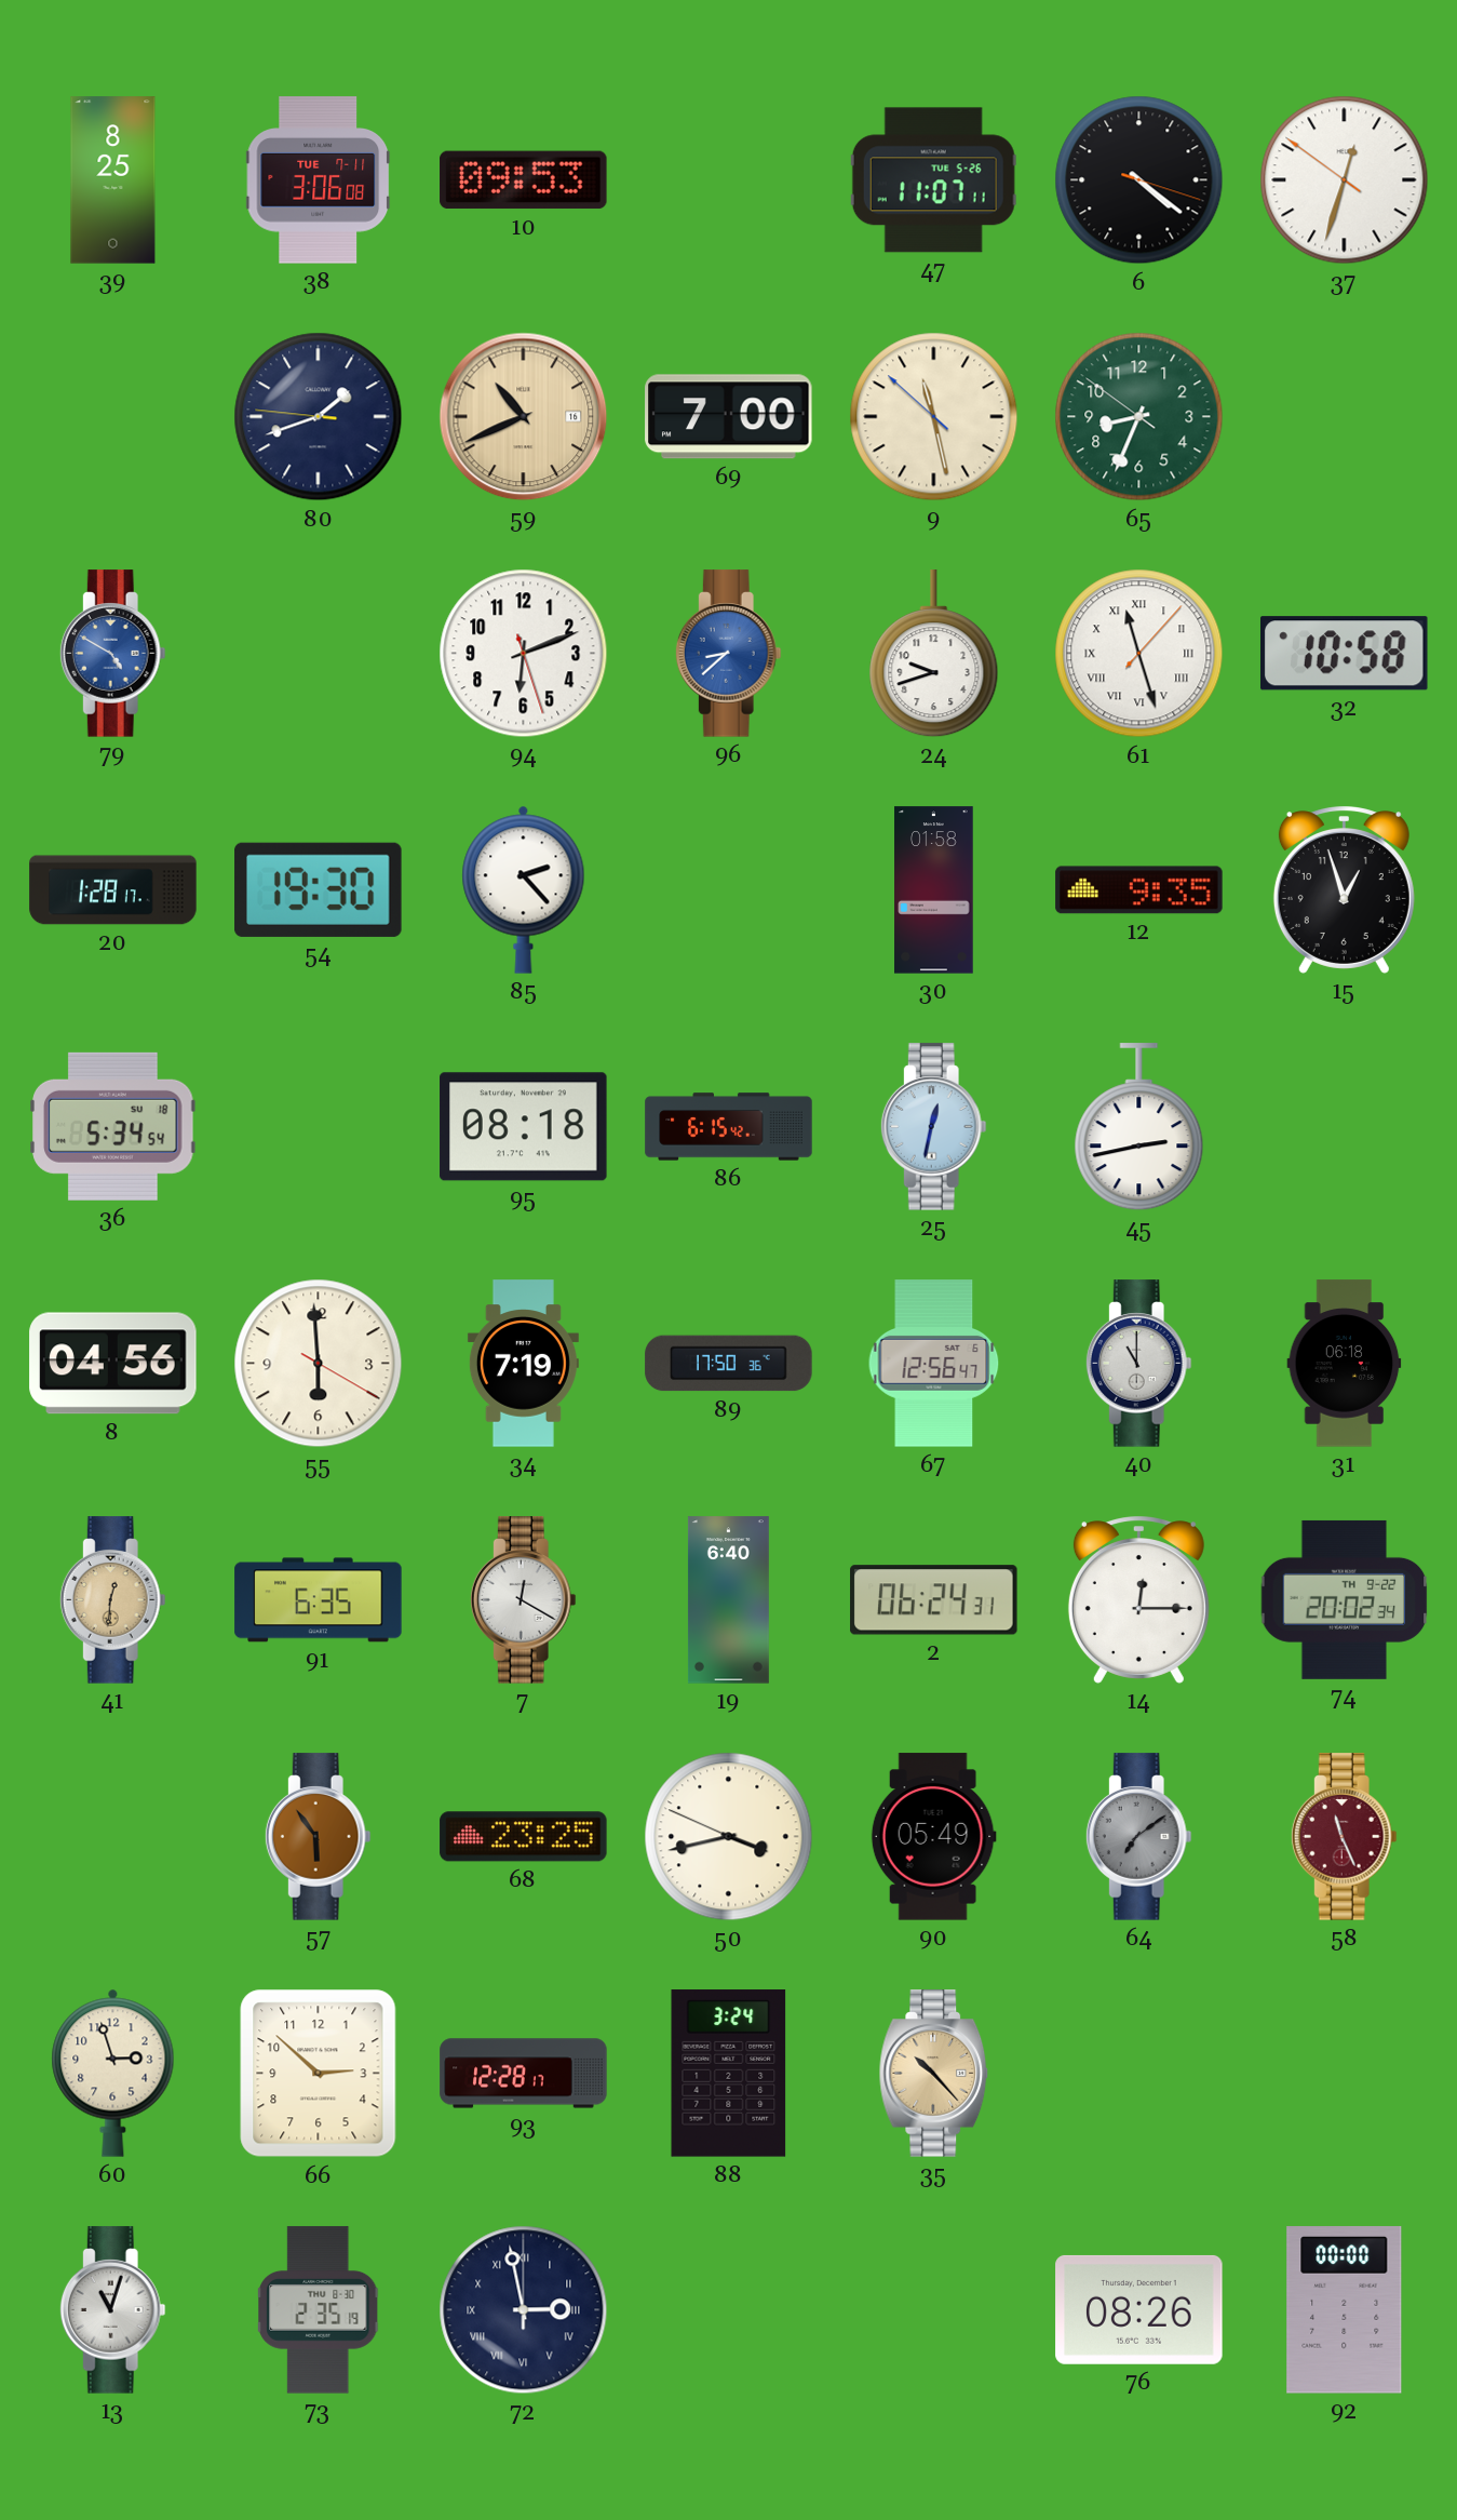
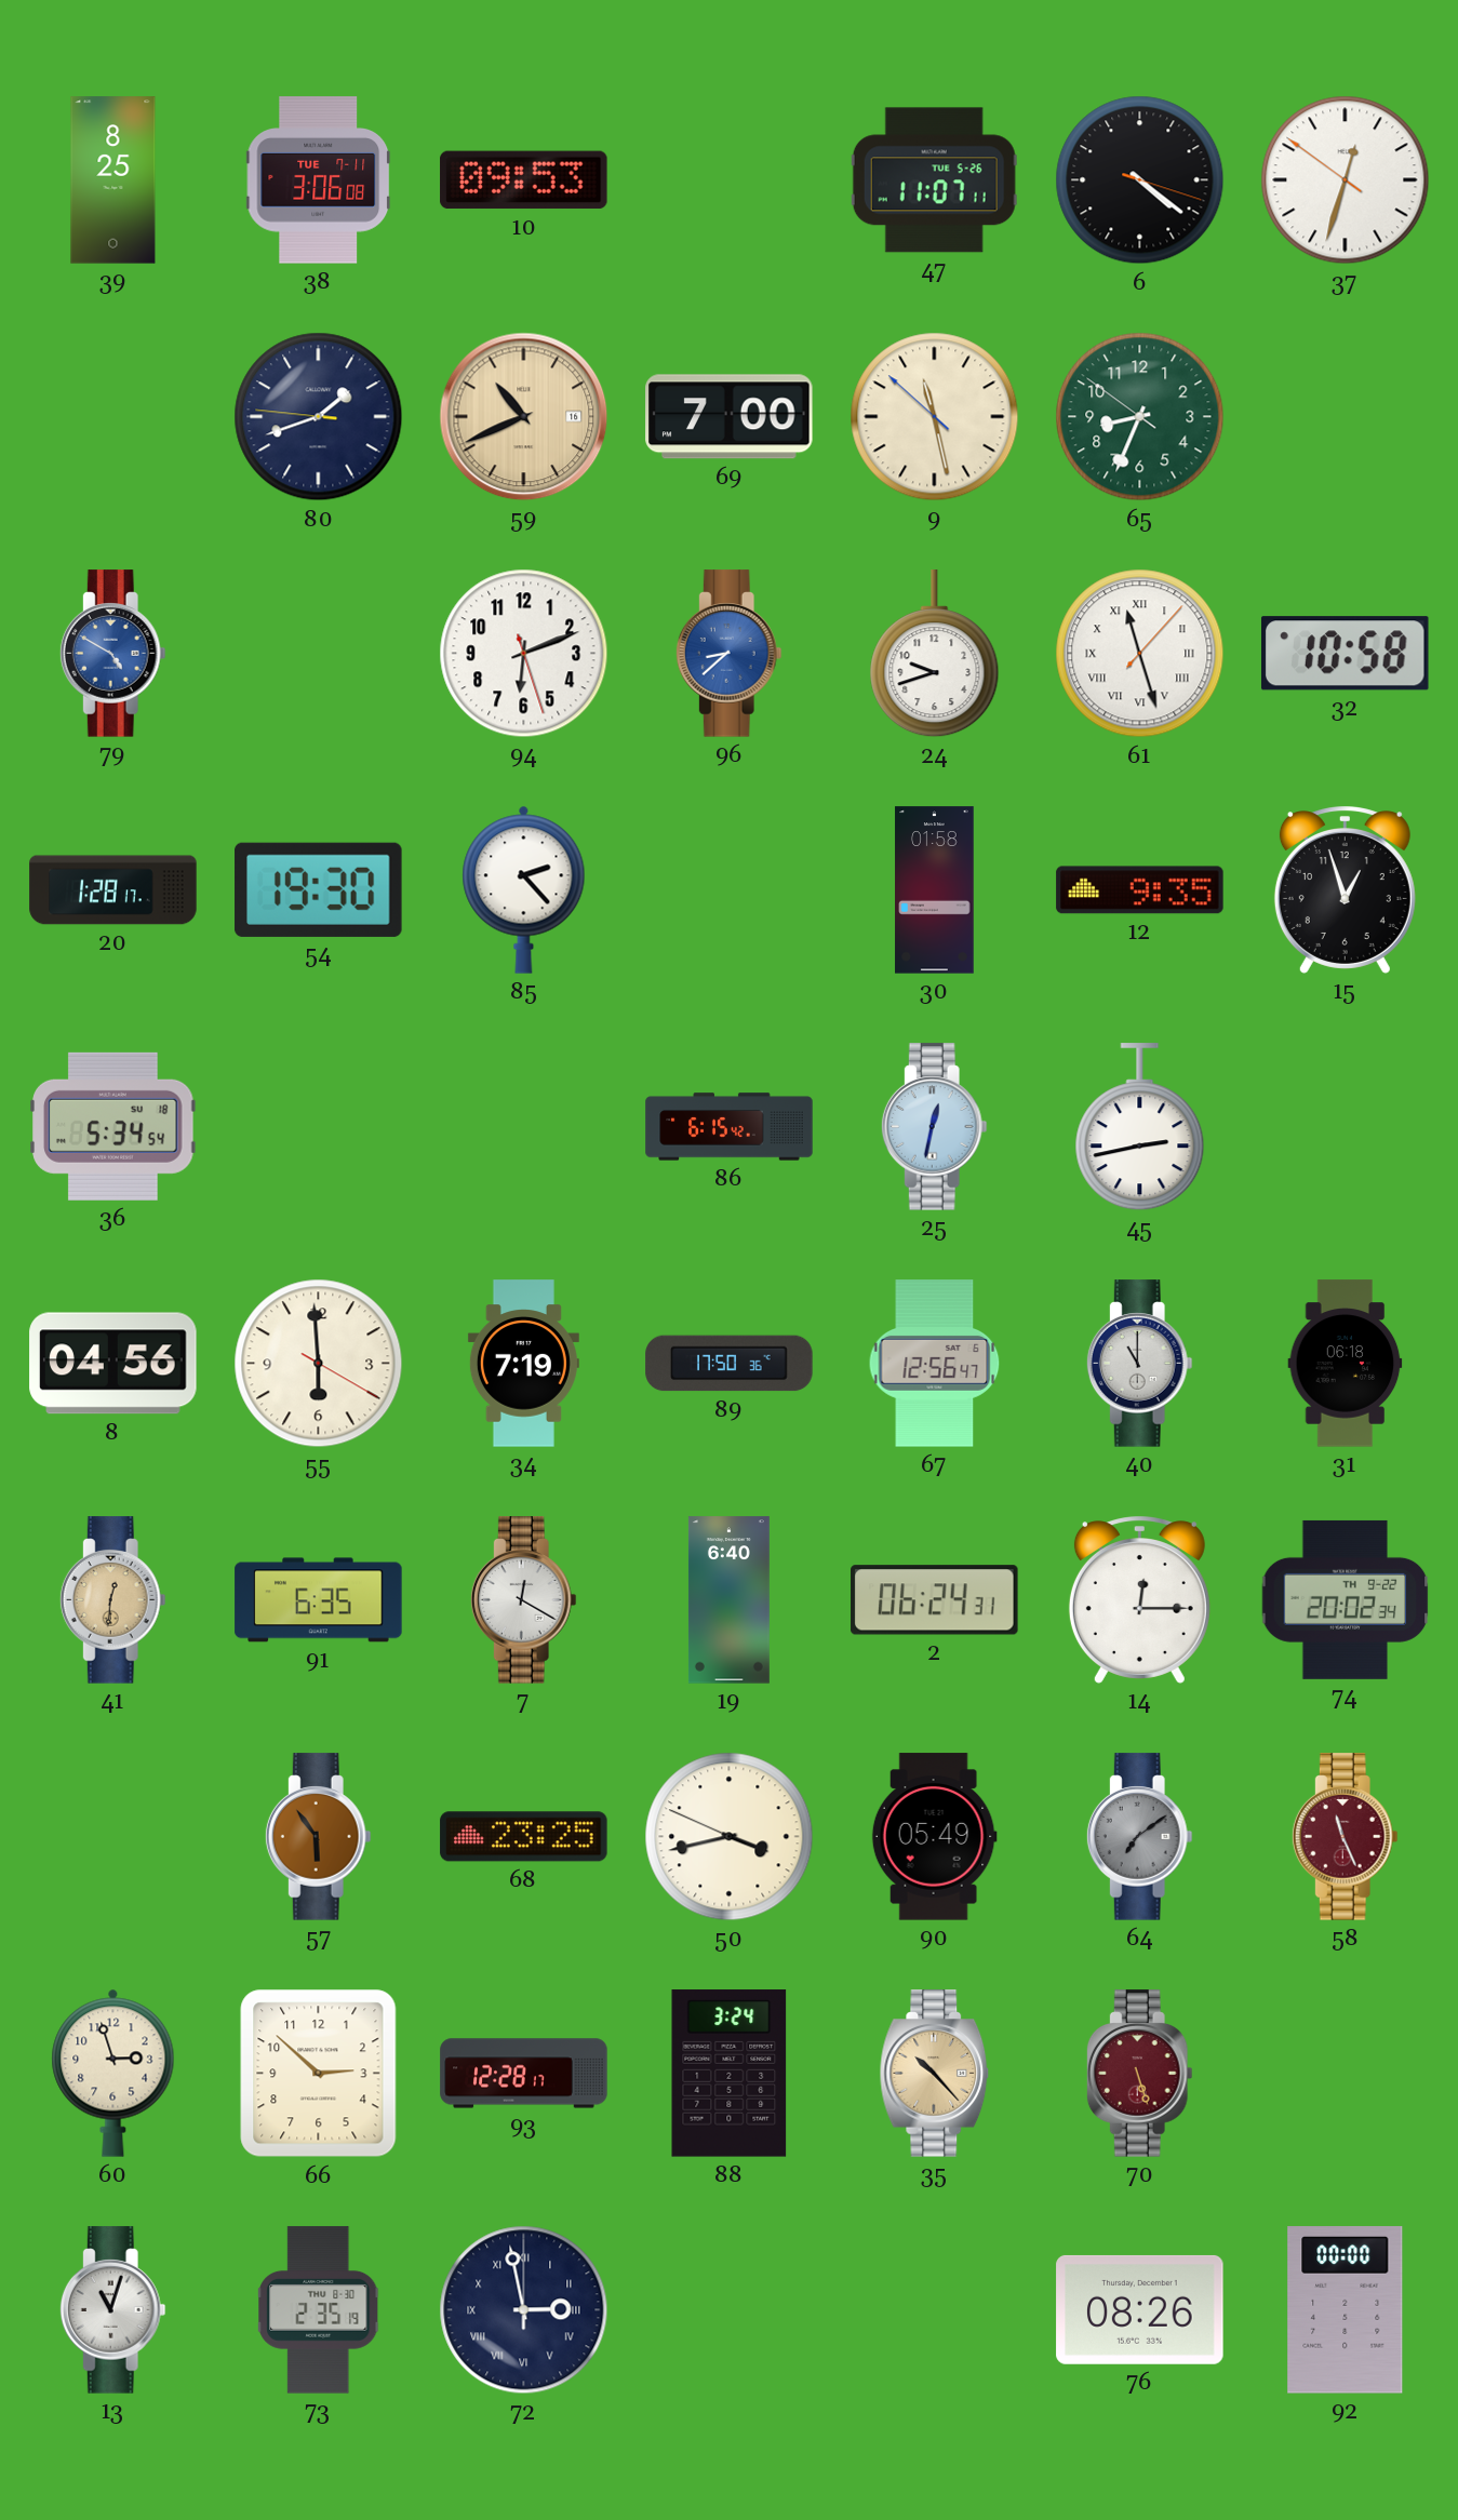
95: 08:18 -> none
70: none -> 5:27
